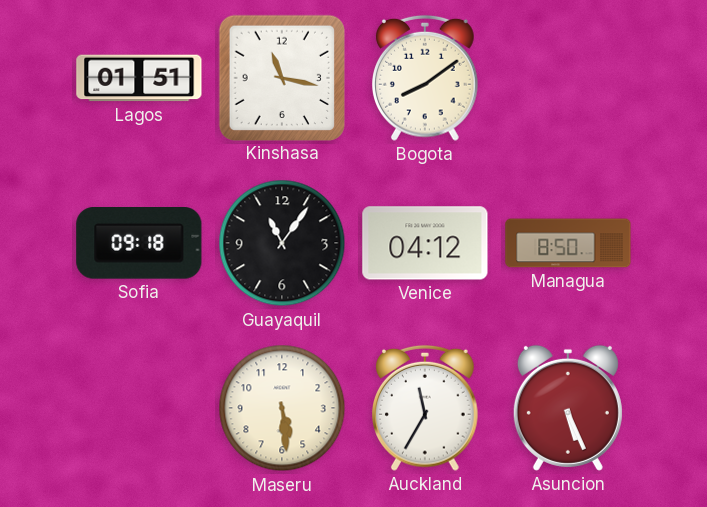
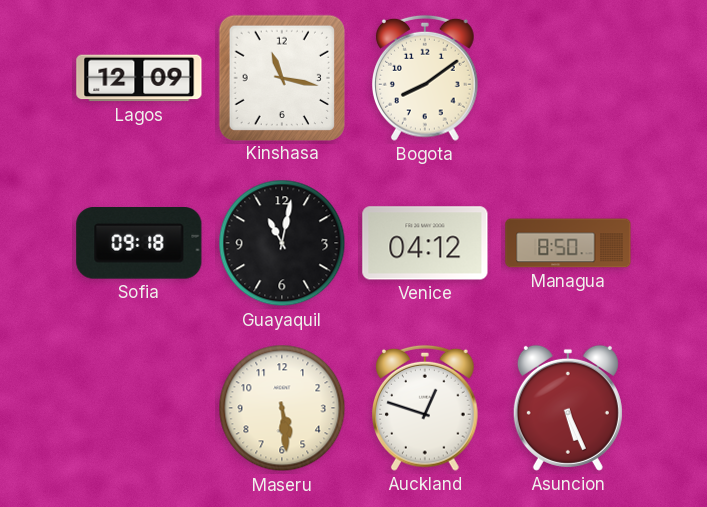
Lagos: 01:51 -> 12:09
Guayaquil: 11:06 -> 11:02
Auckland: 11:35 -> 12:48
